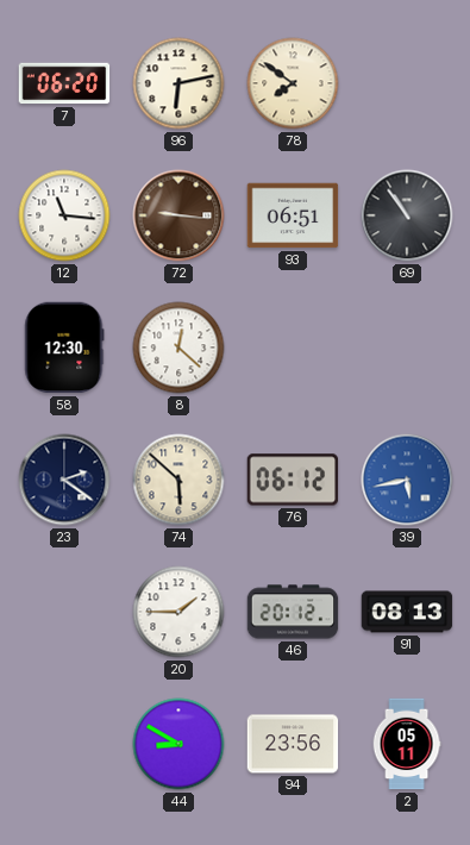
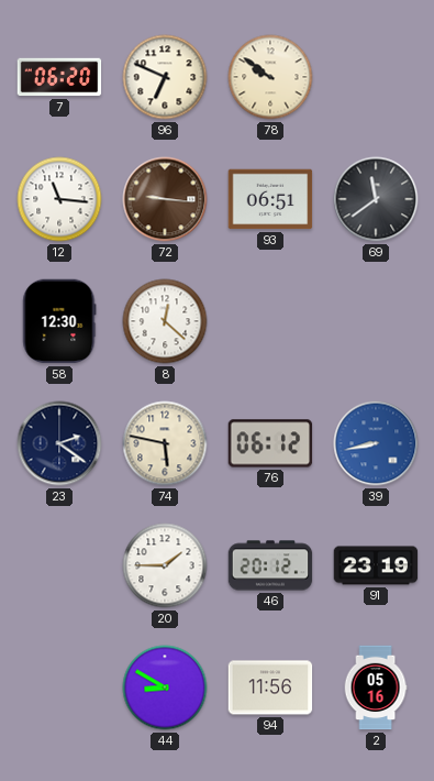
96: 6:13 -> 6:49
78: 7:51 -> 9:51
69: 10:54 -> 11:39
74: 5:52 -> 5:47
39: 5:43 -> 8:43
91: 08:13 -> 23:19
94: 23:56 -> 11:56
2: 05:11 -> 05:16
